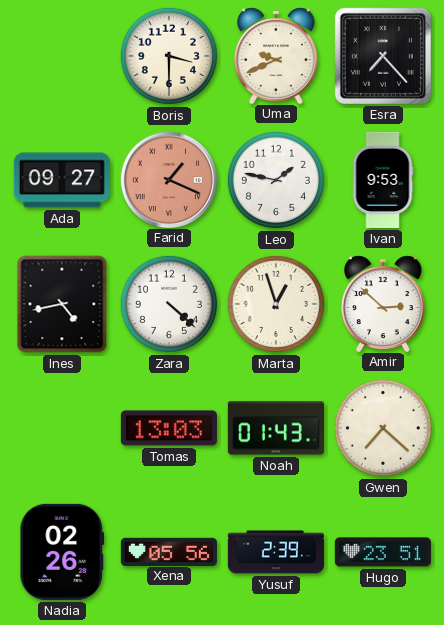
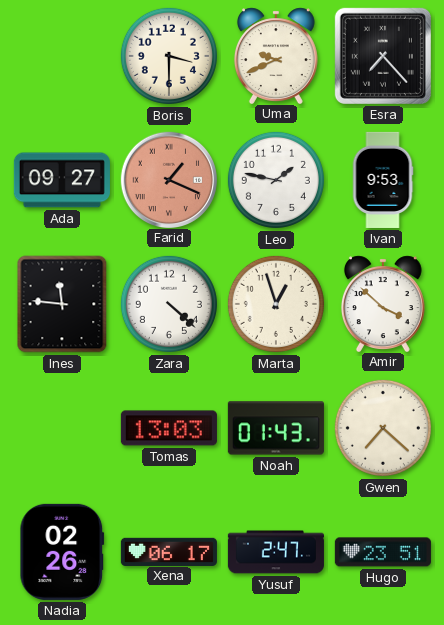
Ines: 4:43 -> 11:46
Amir: 2:52 -> 3:52
Xena: 05:56 -> 06:17
Yusuf: 2:39 -> 2:47
